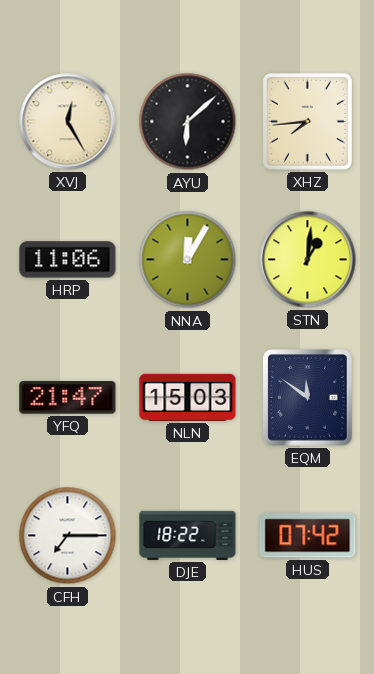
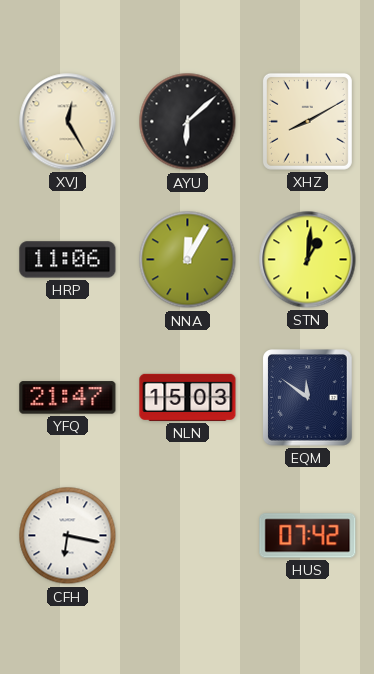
XHZ: 7:44 -> 8:10
CFH: 7:15 -> 6:17
DJE: 18:22 -> none
